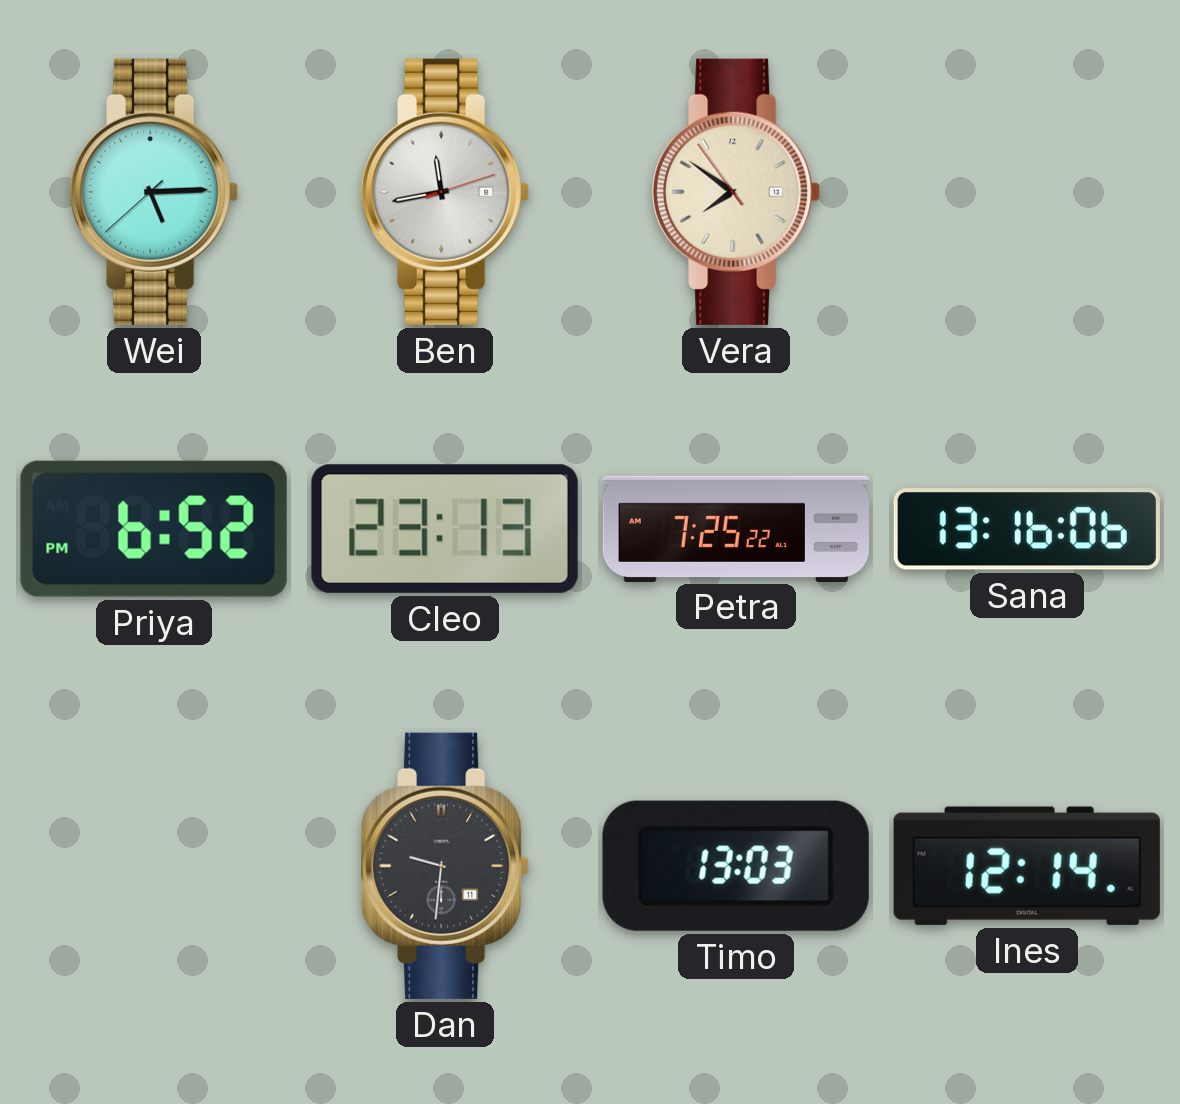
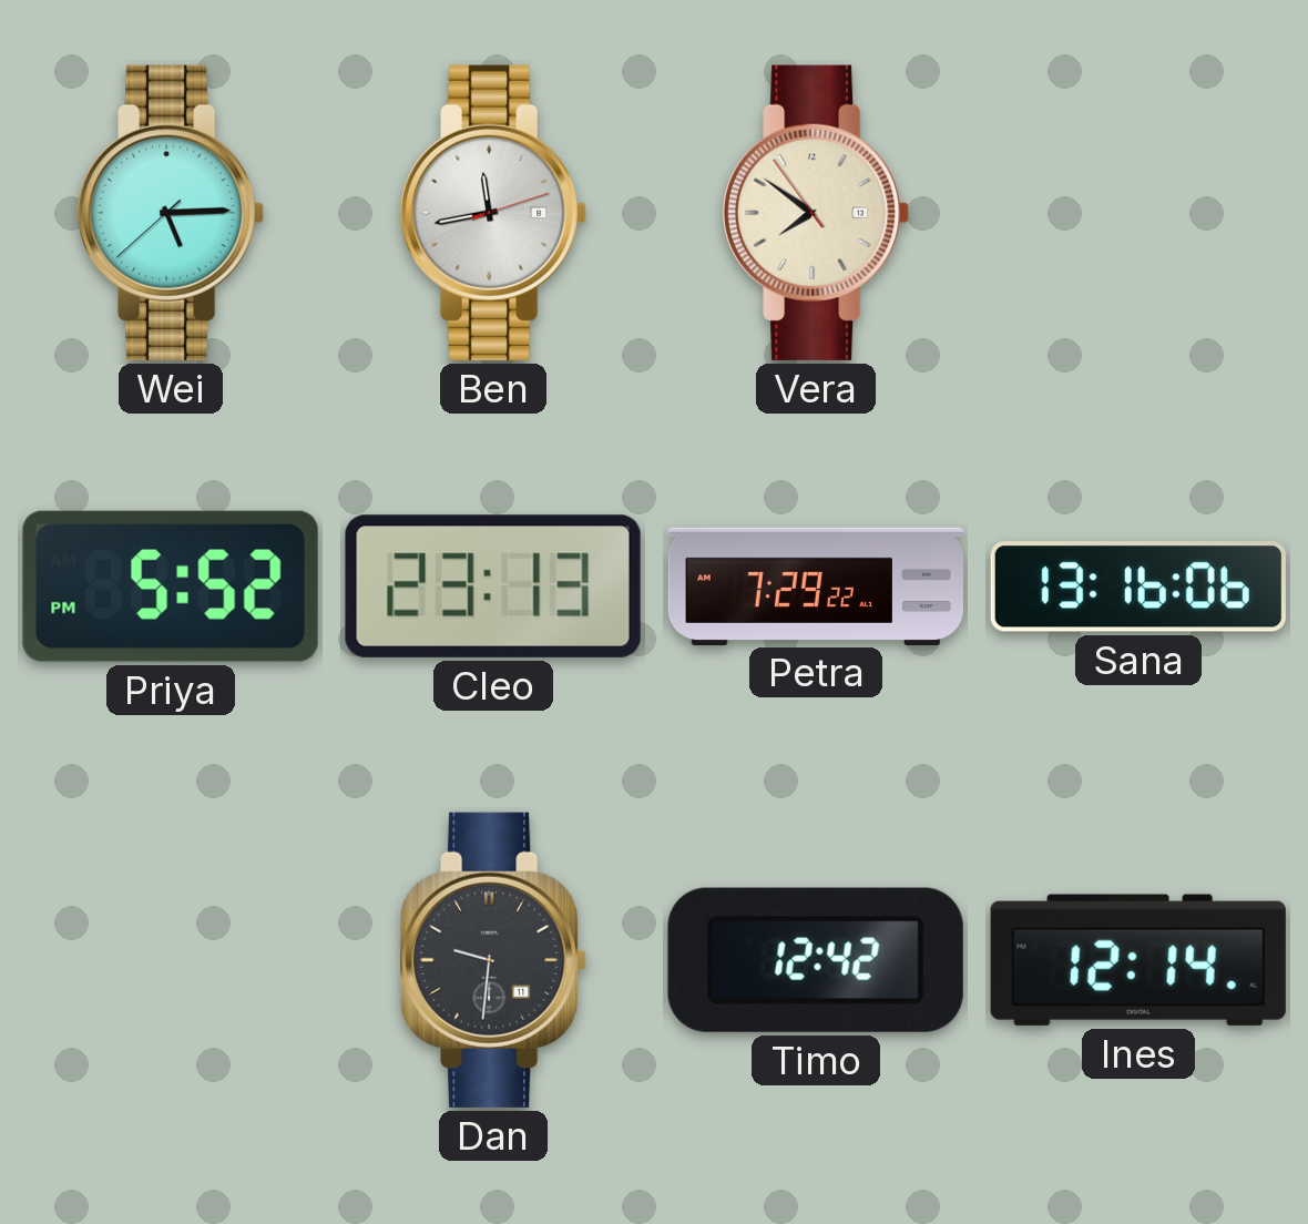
Priya: 6:52 -> 5:52
Petra: 7:25 -> 7:29
Timo: 13:03 -> 12:42
